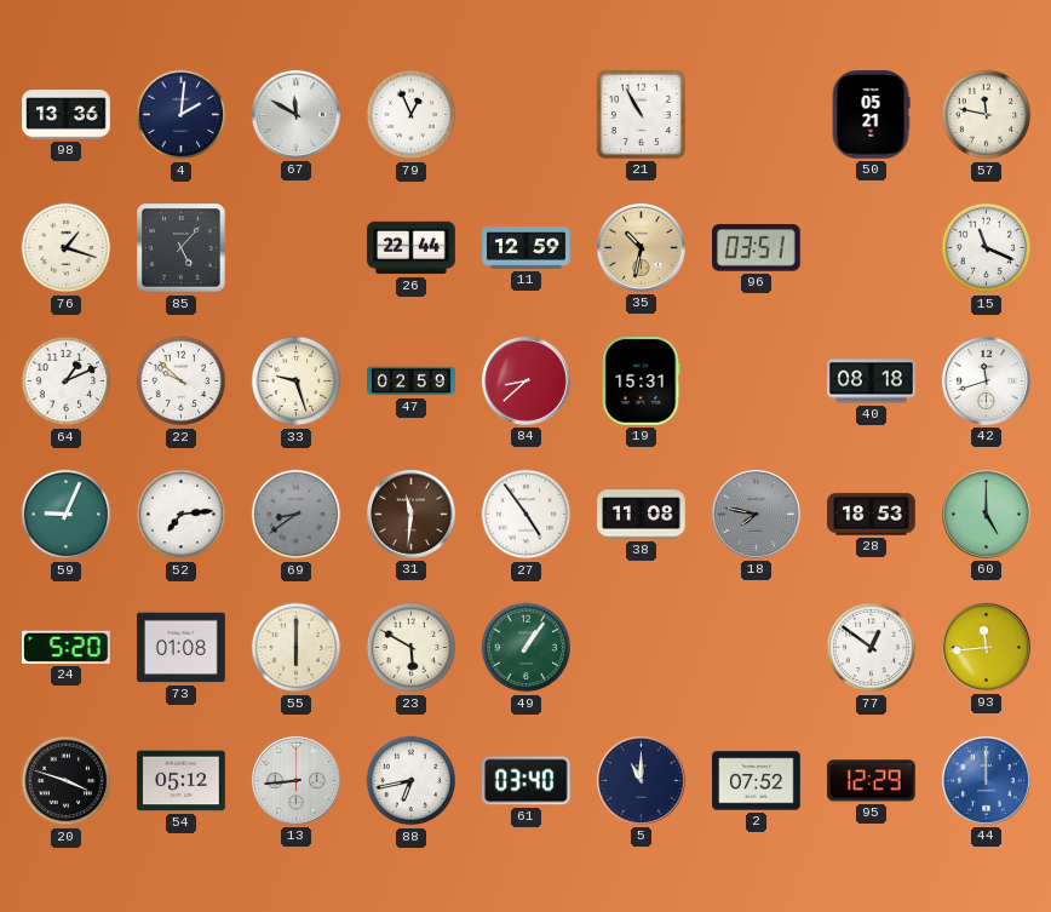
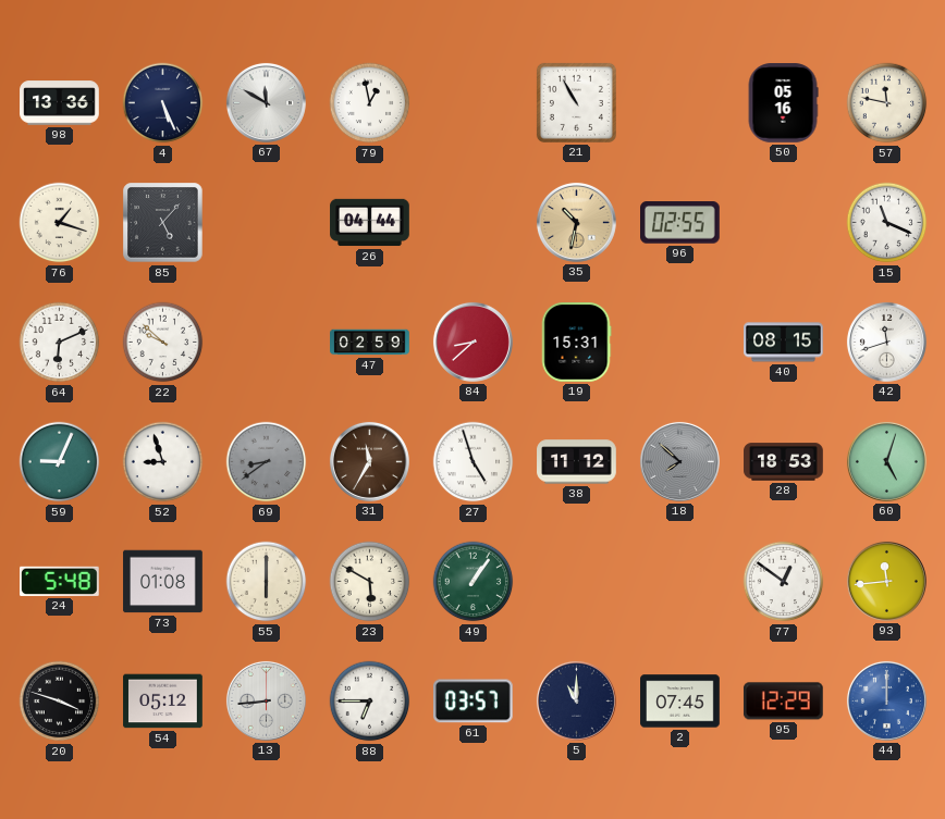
4: 2:01 -> 5:26
79: 12:56 -> 12:58
50: 05:21 -> 05:16
26: 22:44 -> 04:44
11: 12:59 -> none
96: 03:51 -> 02:55
64: 1:11 -> 6:11
33: 9:27 -> none
40: 08:18 -> 08:15
52: 7:14 -> 8:57
31: 11:31 -> 11:35
27: 4:54 -> 4:57
38: 11:08 -> 11:12
18: 7:47 -> 7:52
60: 5:00 -> 5:03
24: 5:20 -> 5:48
88: 6:43 -> 6:45
61: 03:40 -> 03:57
2: 07:52 -> 07:45
